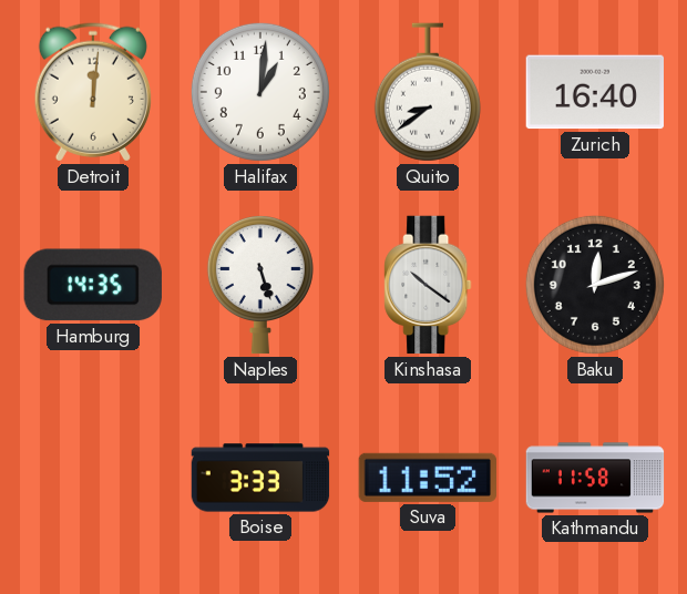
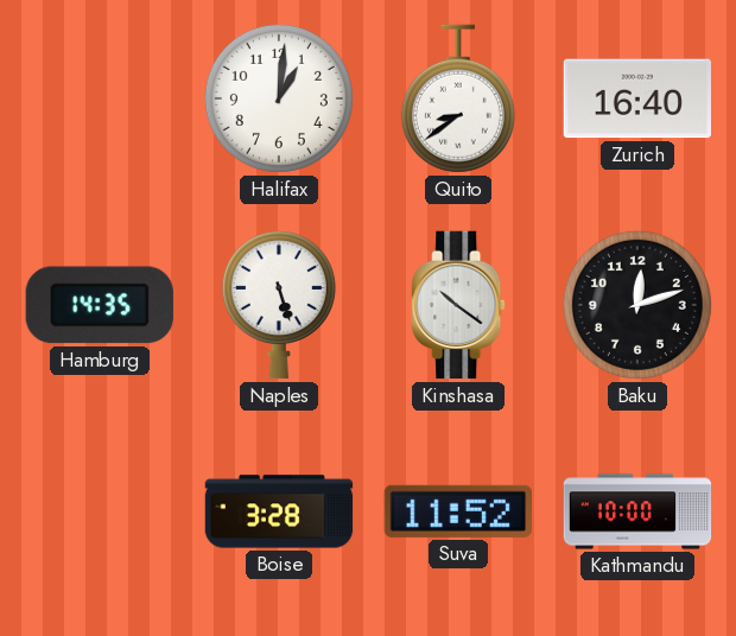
Detroit: 12:01 -> none
Boise: 3:33 -> 3:28
Kathmandu: 11:58 -> 10:00
